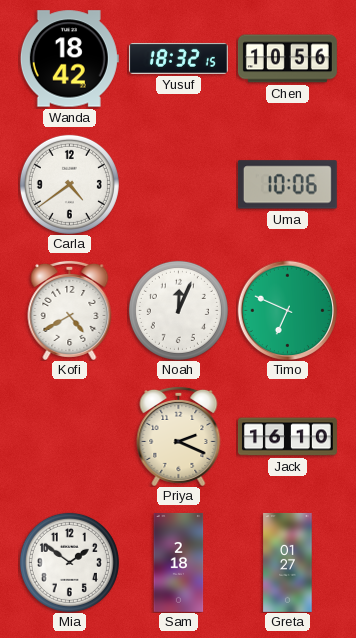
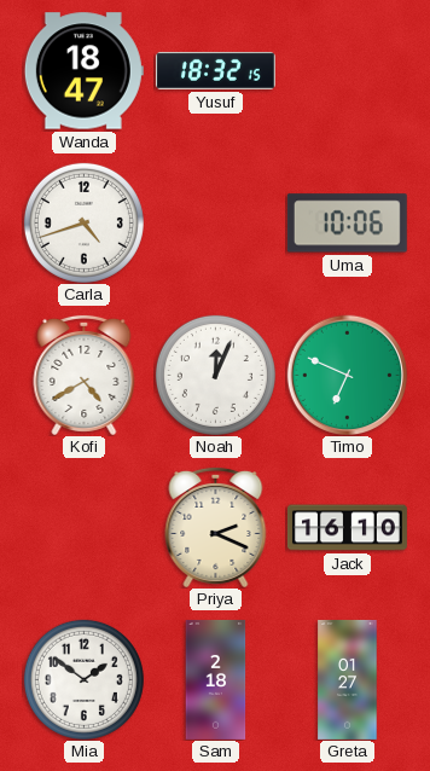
Wanda: 18:42 -> 18:47
Chen: 10:56 -> none
Carla: 4:39 -> 4:42
